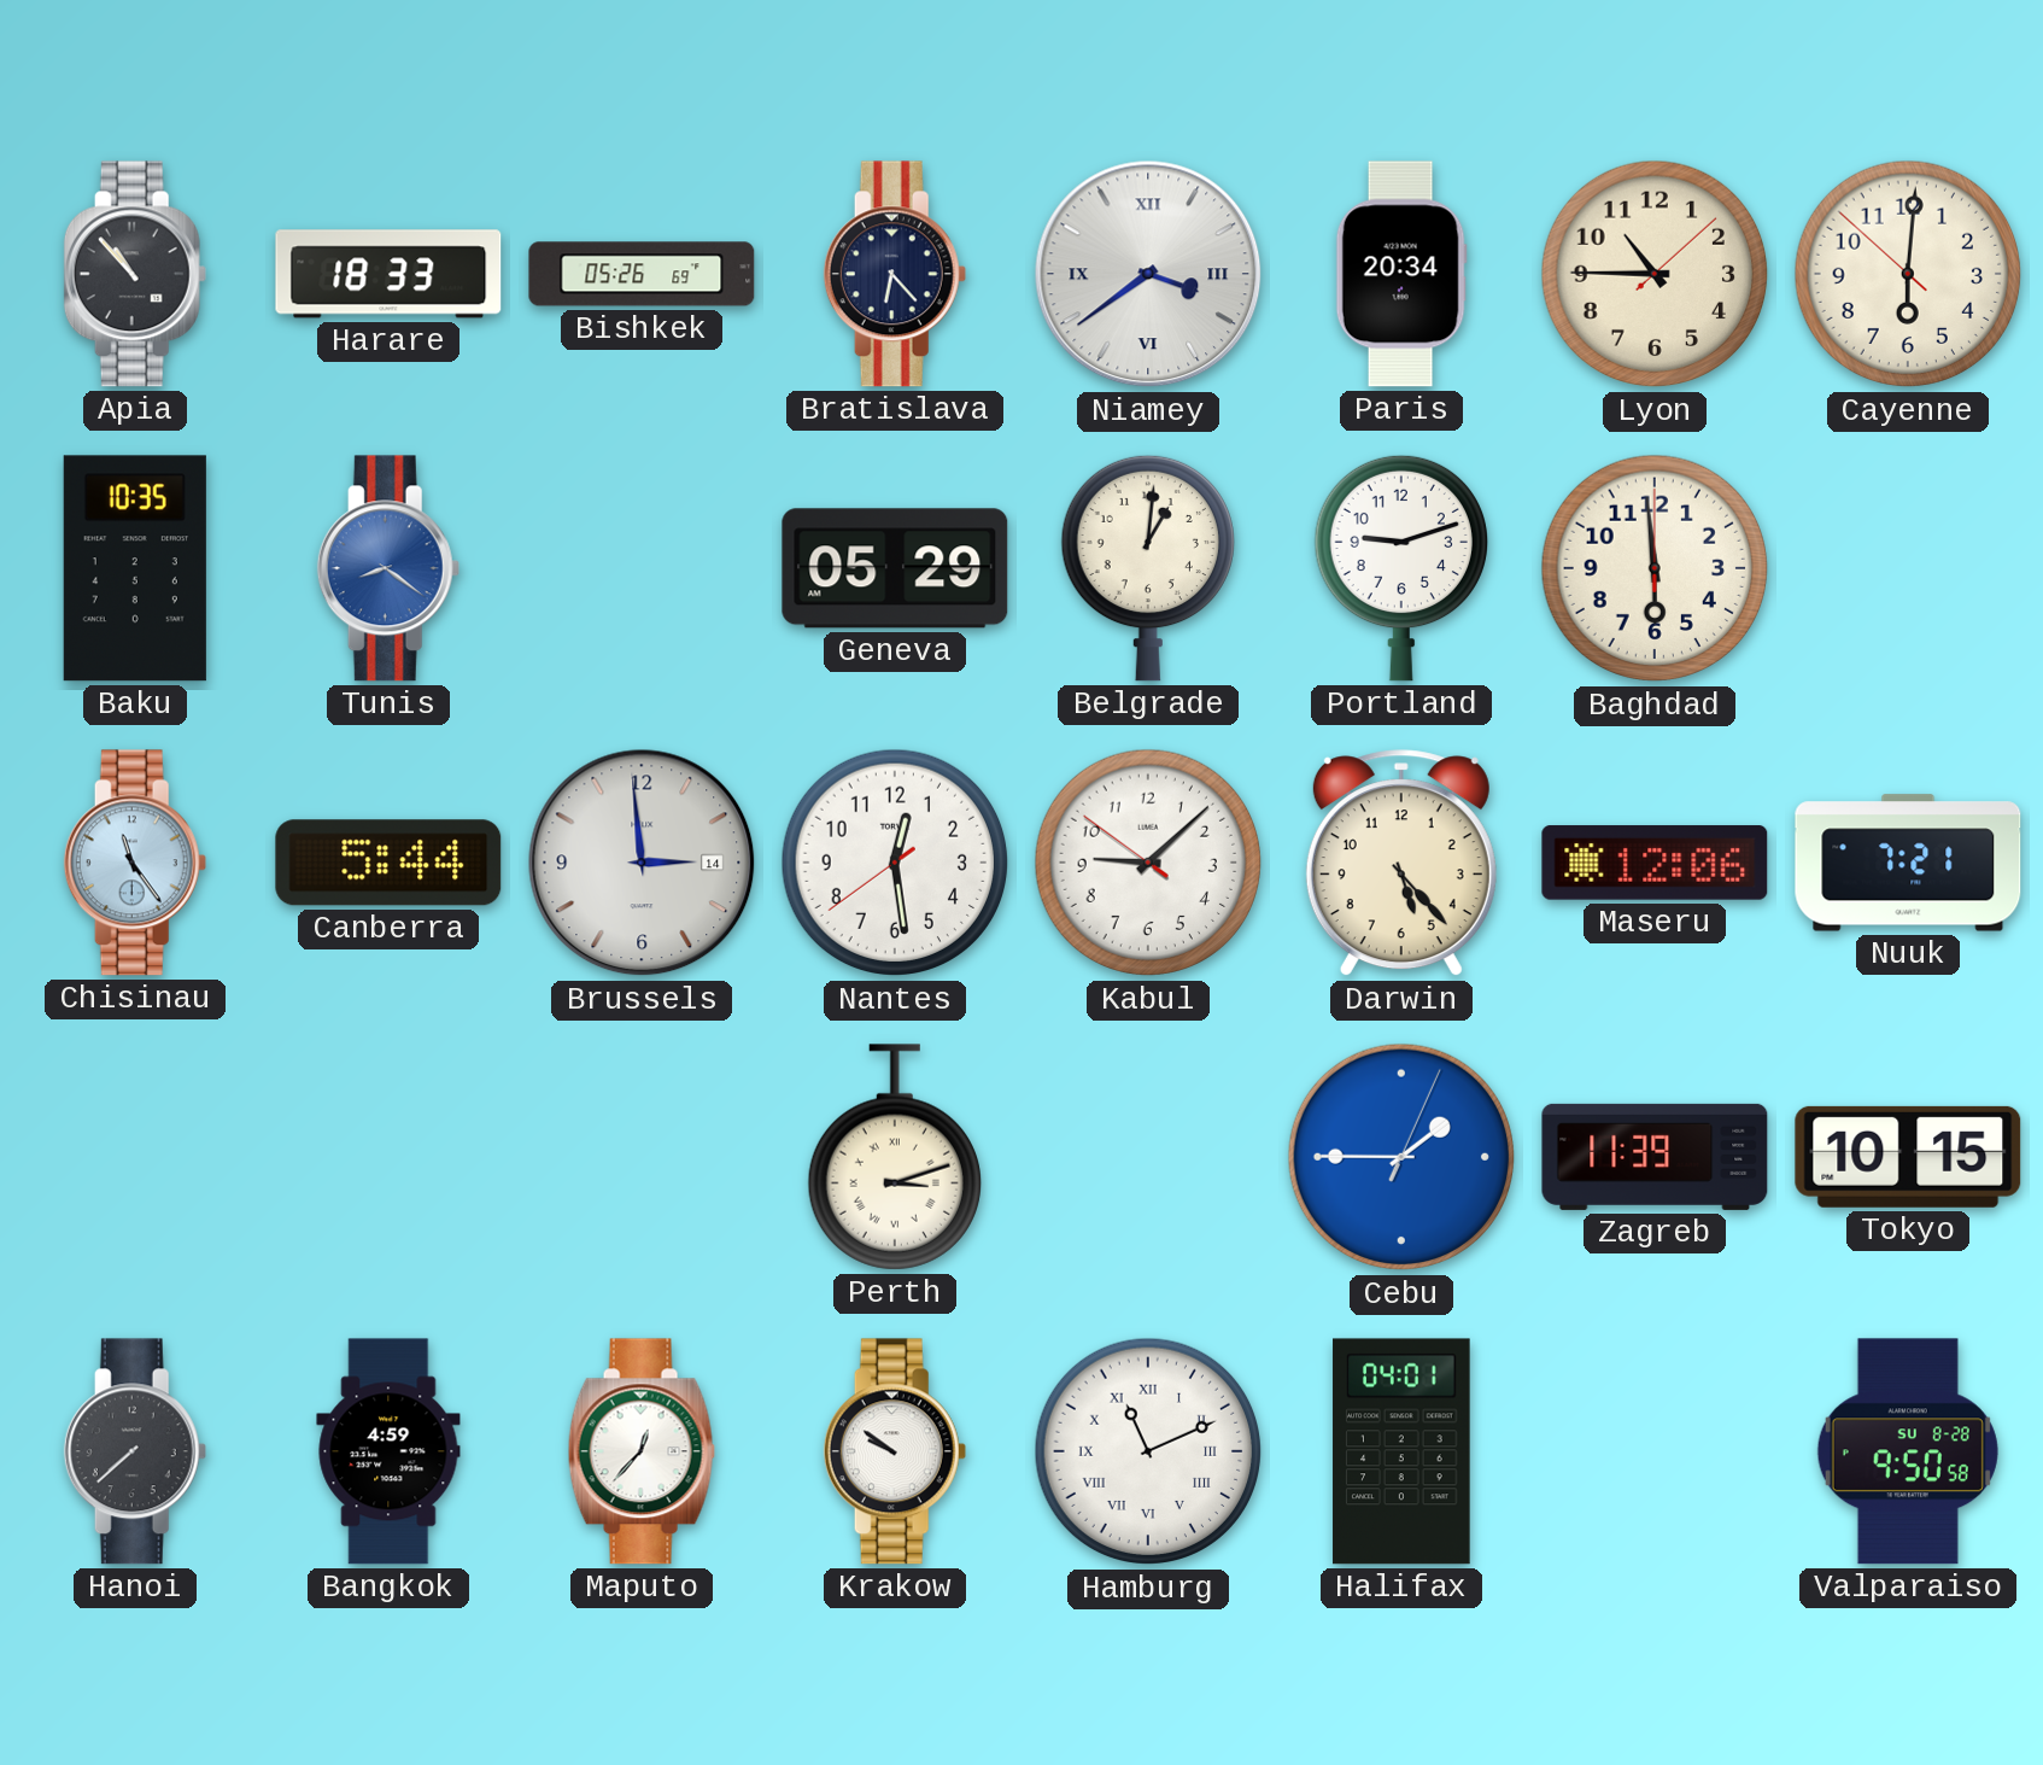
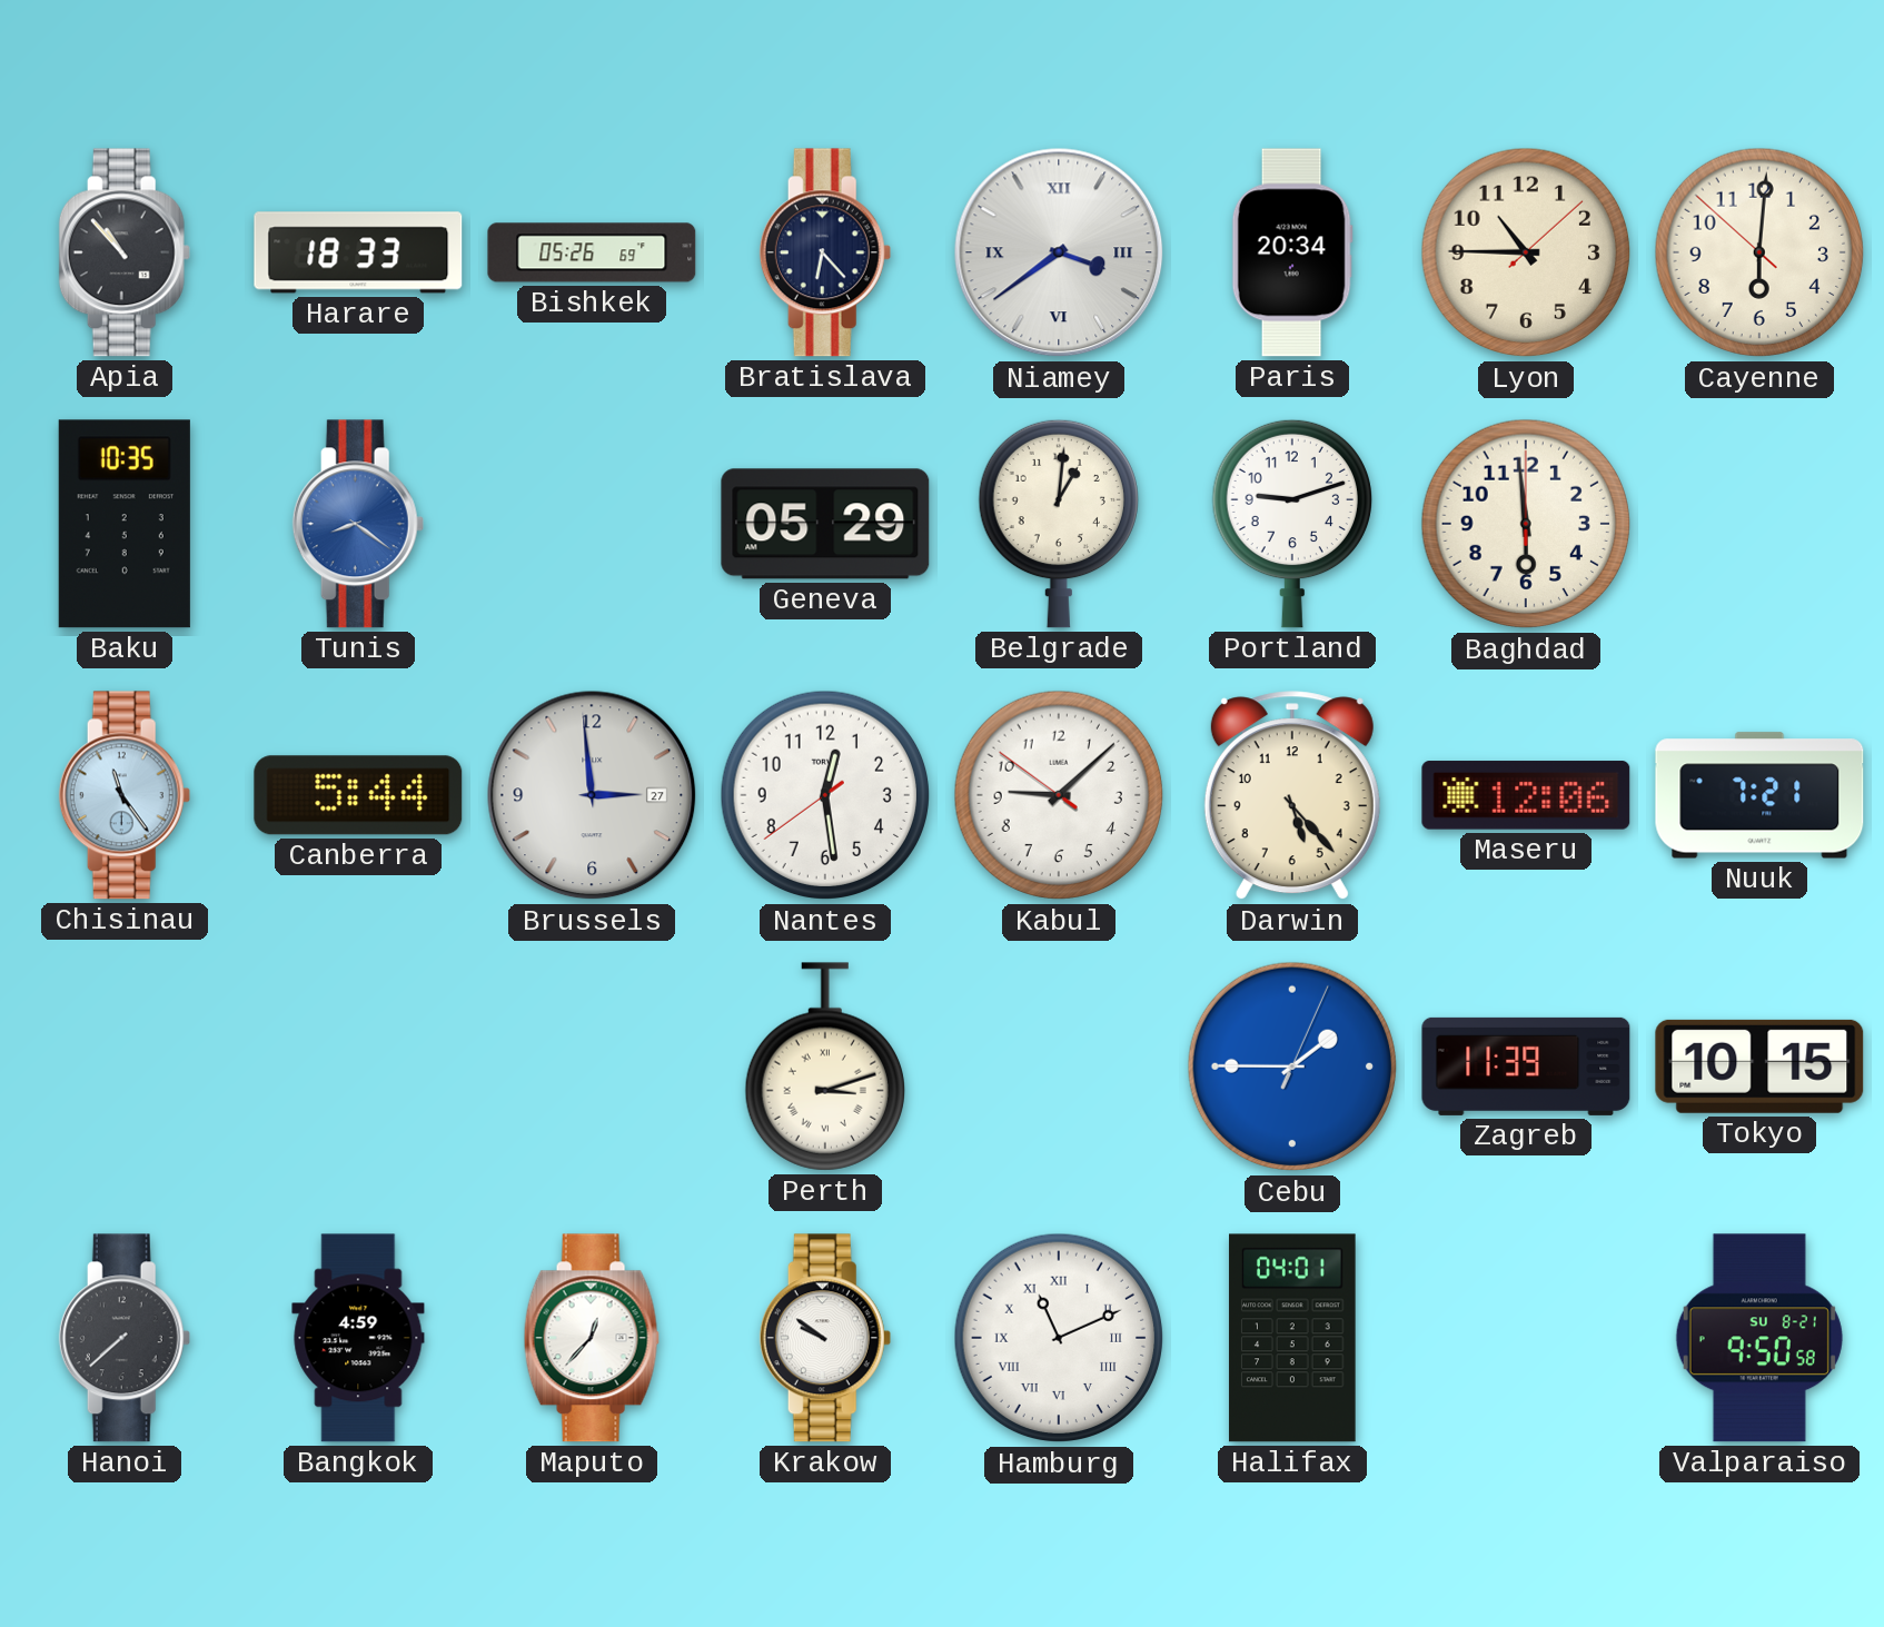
Brussels date: 14 -> 27
Valparaiso date: SU 8-28 -> SU 8-21
